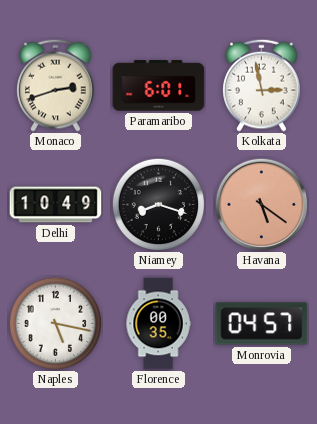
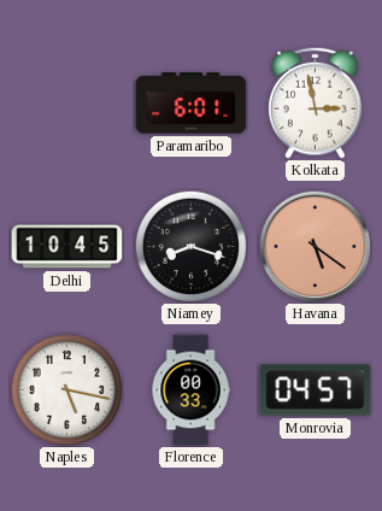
Monaco: 2:42 -> none
Delhi: 10:49 -> 10:45
Florence: 00:35 -> 00:33
